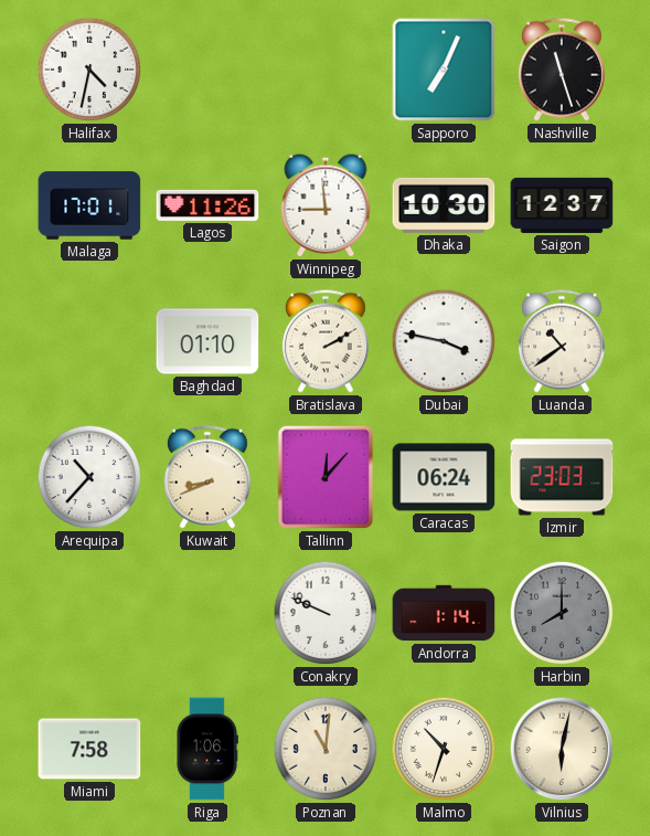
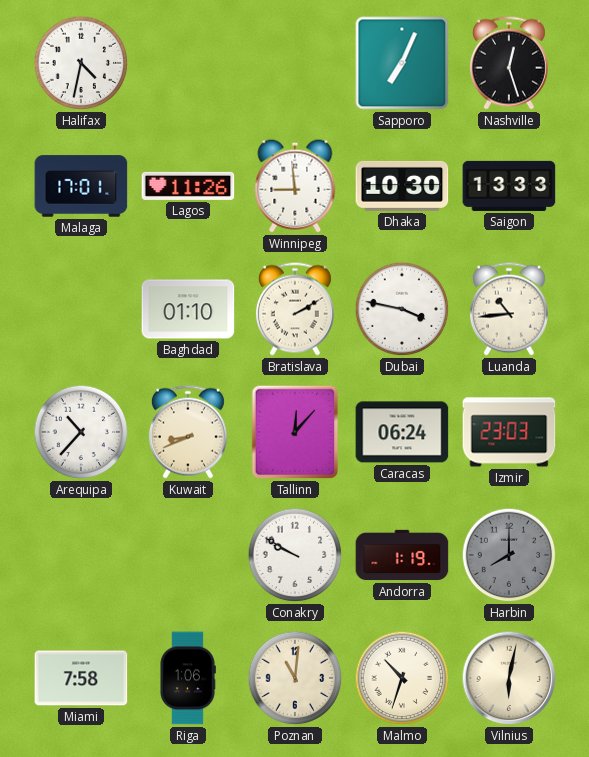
Nashville: 11:27 -> 12:27
Saigon: 12:37 -> 13:33
Luanda: 10:39 -> 10:44
Conakry: 9:49 -> 9:50
Andorra: 1:14 -> 1:19
